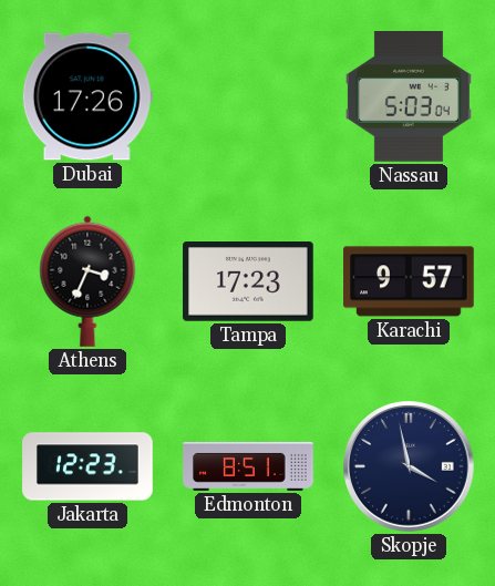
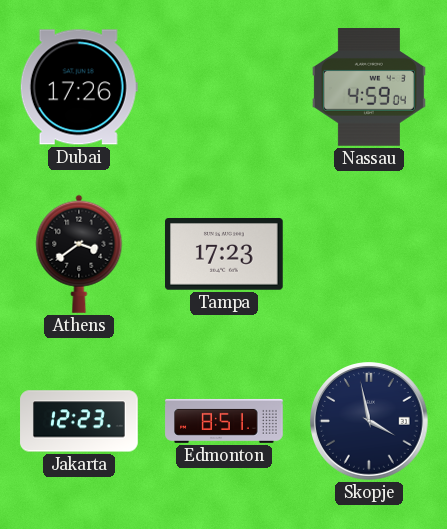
Nassau: 5:03 -> 4:59
Athens: 3:34 -> 3:39
Karachi: 9:57 -> none
